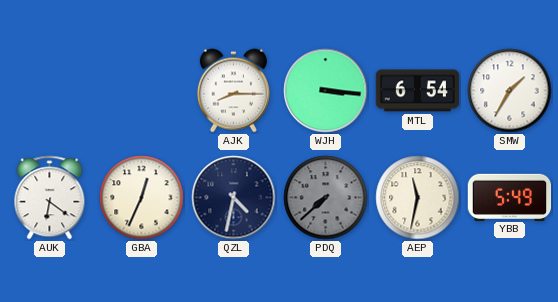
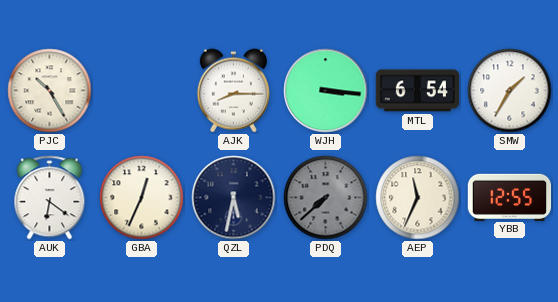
PJC: none -> 10:25
QZL: 4:32 -> 5:32
AEP: 11:32 -> 11:34
YBB: 5:49 -> 12:55
